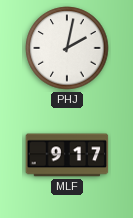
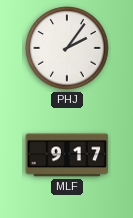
PHJ: 2:02 -> 2:06
